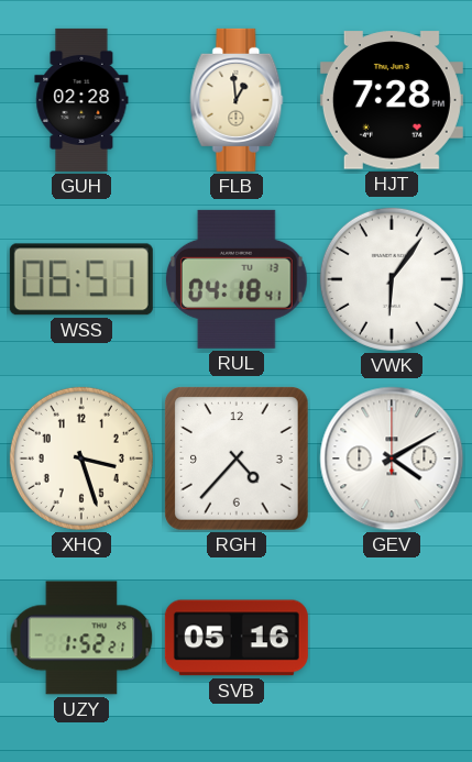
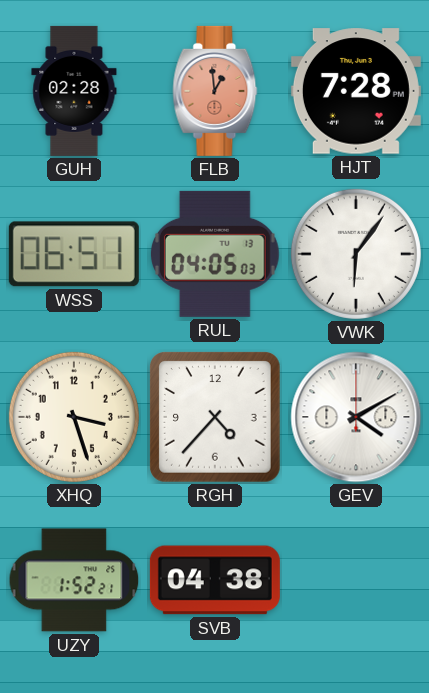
FLB dial: cream -> salmon
RUL: 04:18 -> 04:05
SVB: 05:16 -> 04:38
